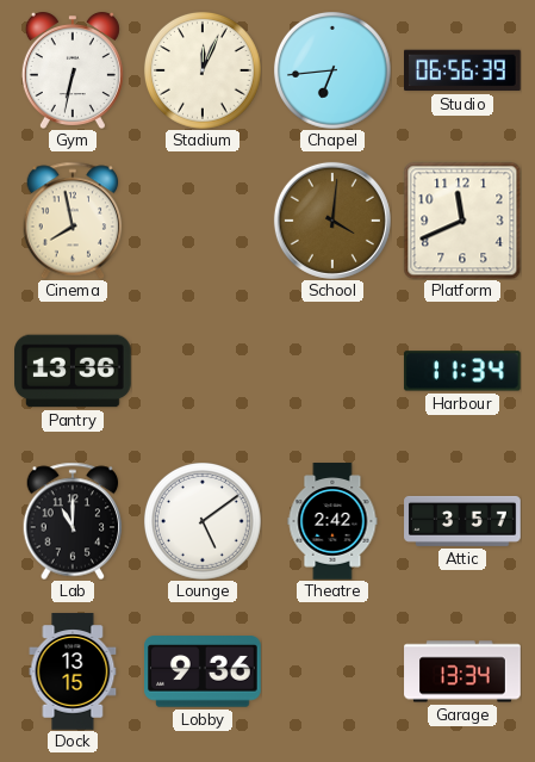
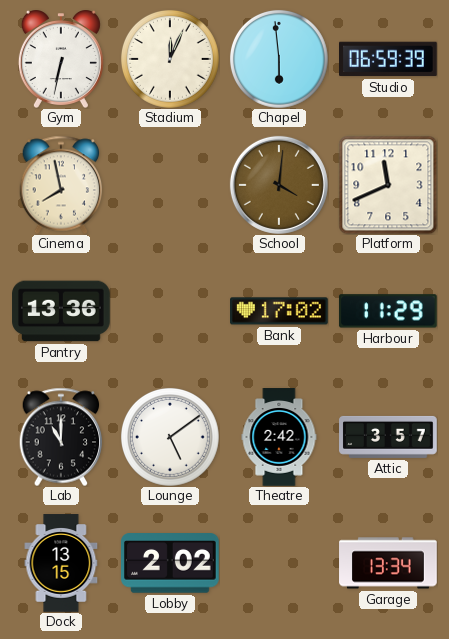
Chapel: 6:44 -> 5:59
Studio: 06:56 -> 06:59
Bank: none -> 17:02
Harbour: 11:34 -> 11:29
Lobby: 9:36 -> 2:02
